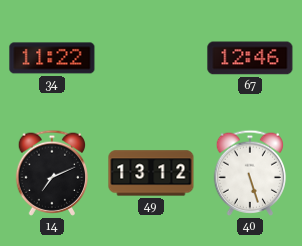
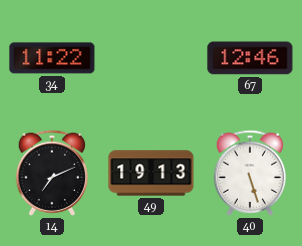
49: 13:12 -> 19:13
